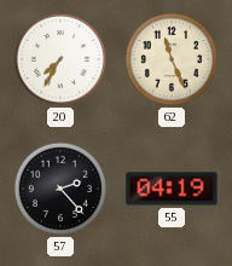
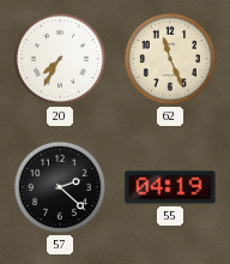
57: 2:23 -> 2:22
